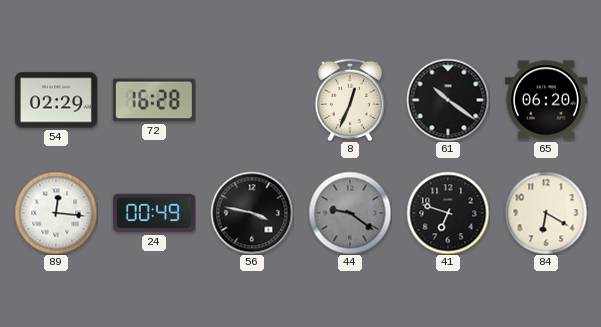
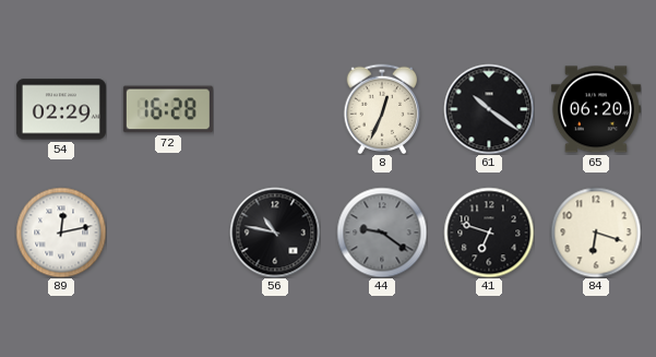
89: 12:16 -> 12:13
24: 00:49 -> none
56: 3:47 -> 10:47
84: 6:20 -> 6:18
